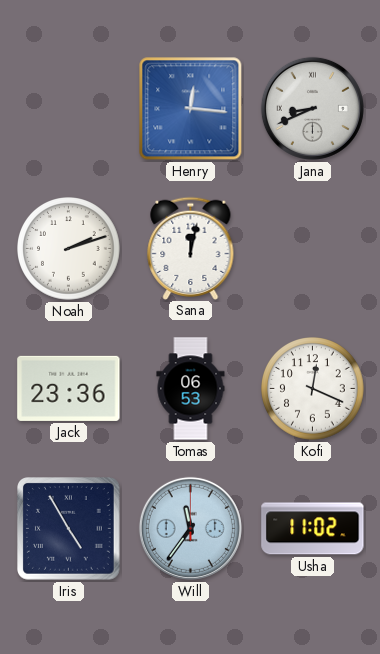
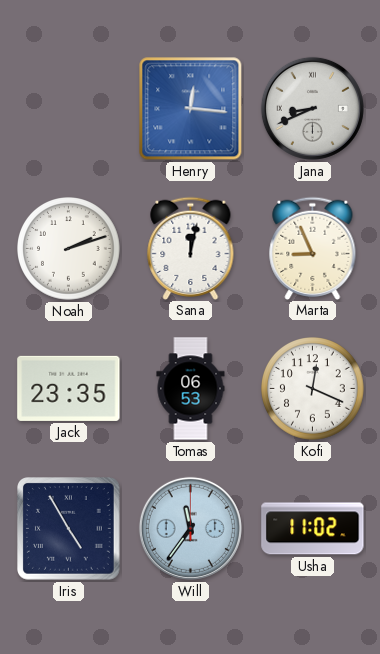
Marta: none -> 8:56
Jack: 23:36 -> 23:35
